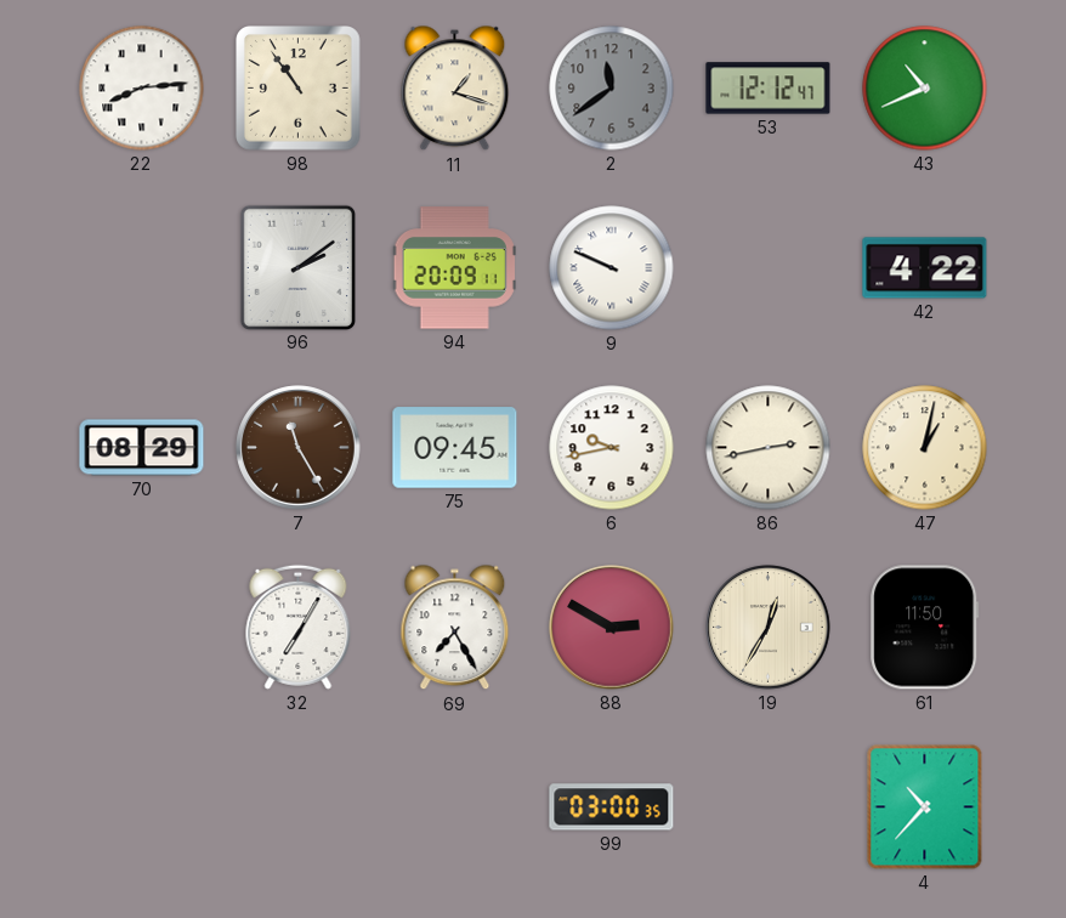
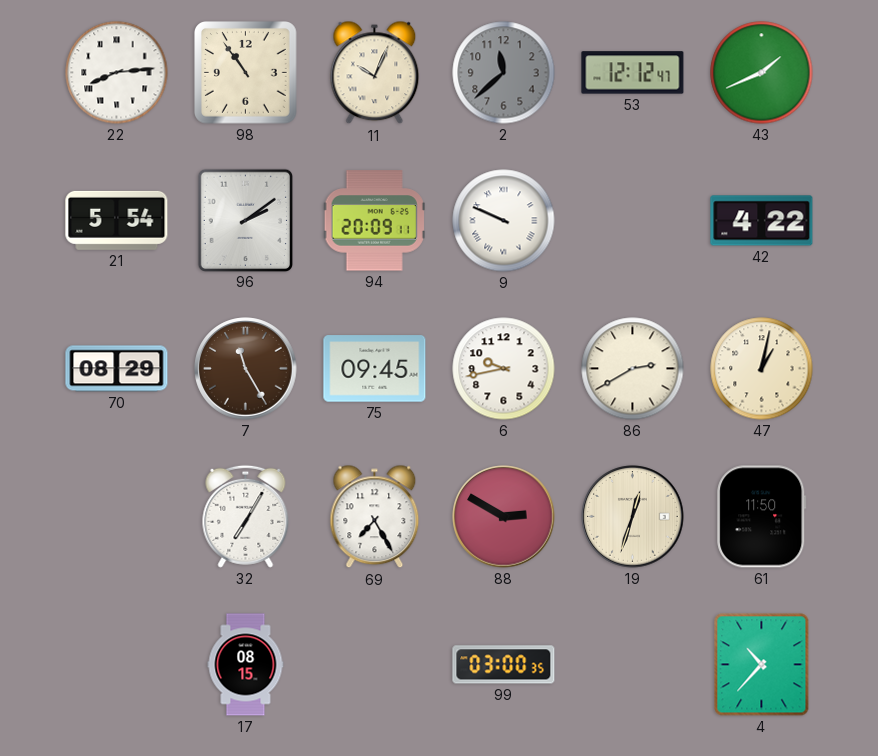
11: 1:18 -> 10:04
2: 11:39 -> 11:38
43: 10:41 -> 1:41
21: none -> 5:54
86: 2:43 -> 2:40
19: 12:35 -> 12:33
17: none -> 08:15
